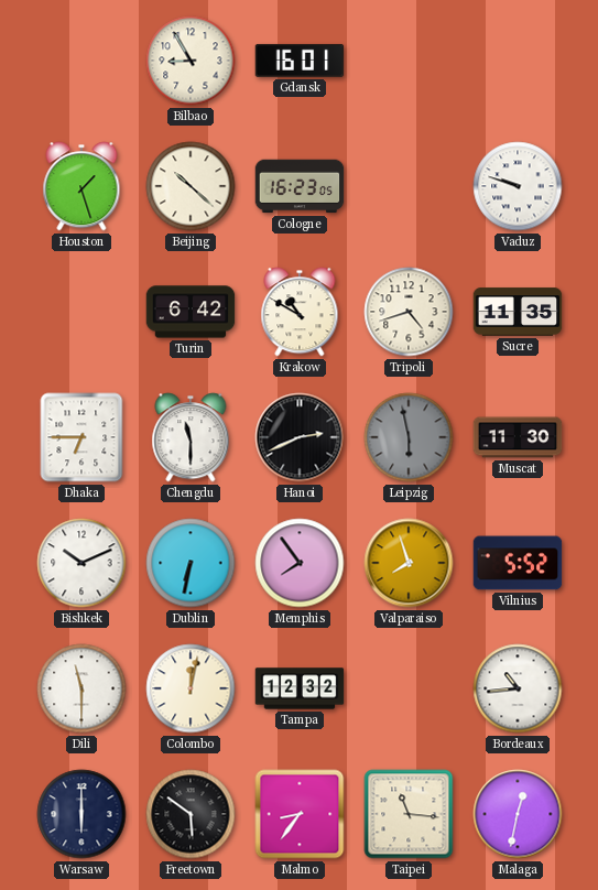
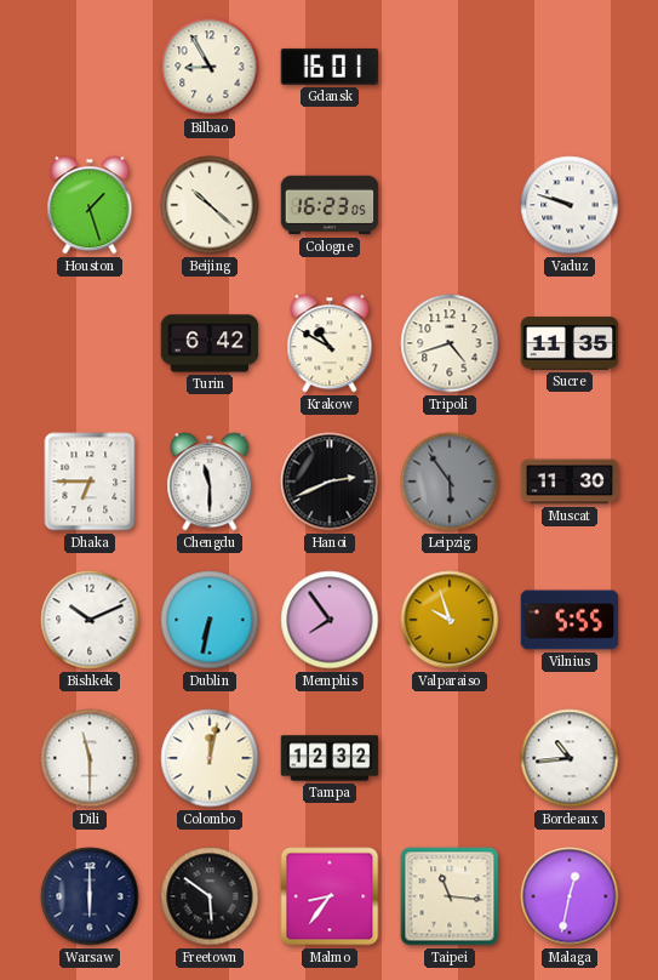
Leipzig: 5:58 -> 5:54
Valparaiso: 7:57 -> 9:57
Vilnius: 5:52 -> 5:55
